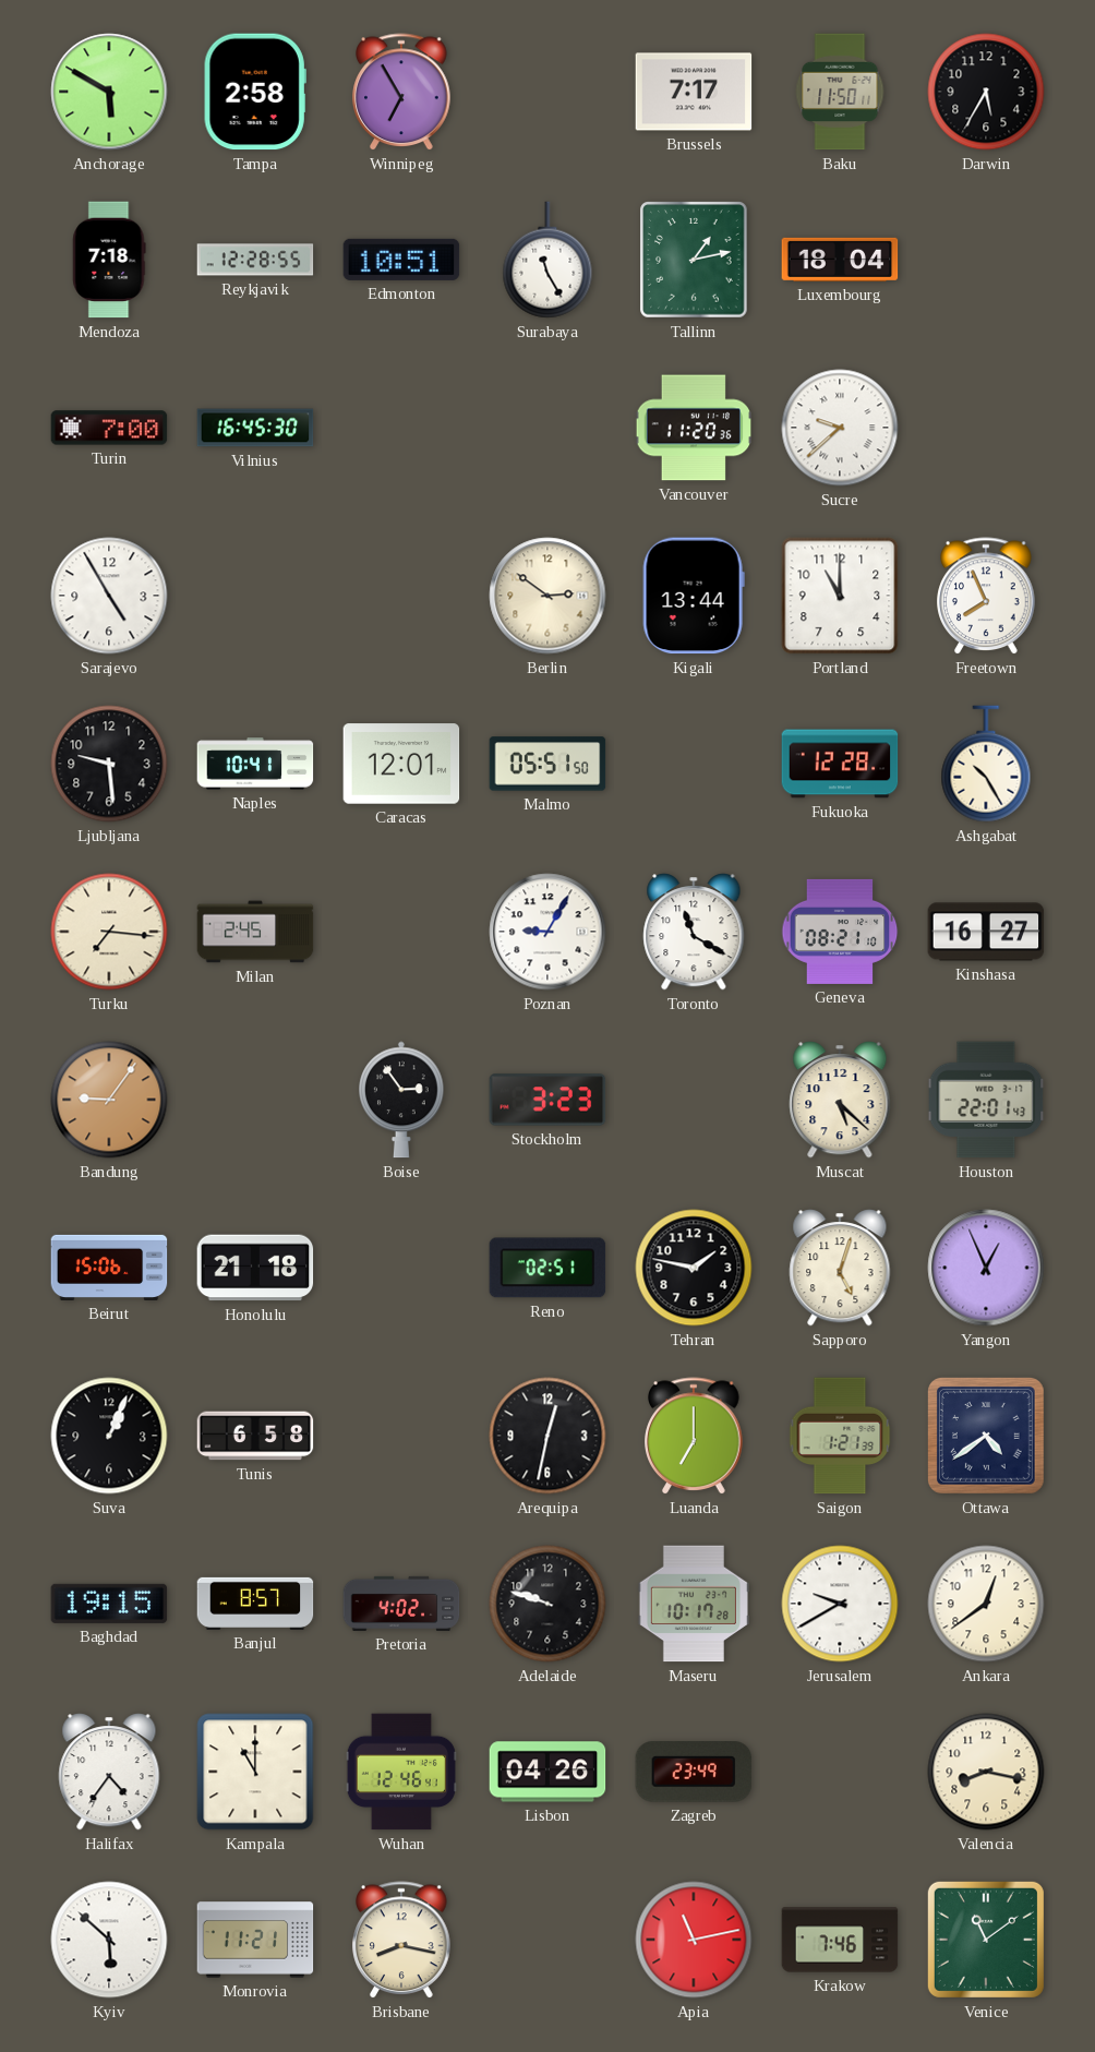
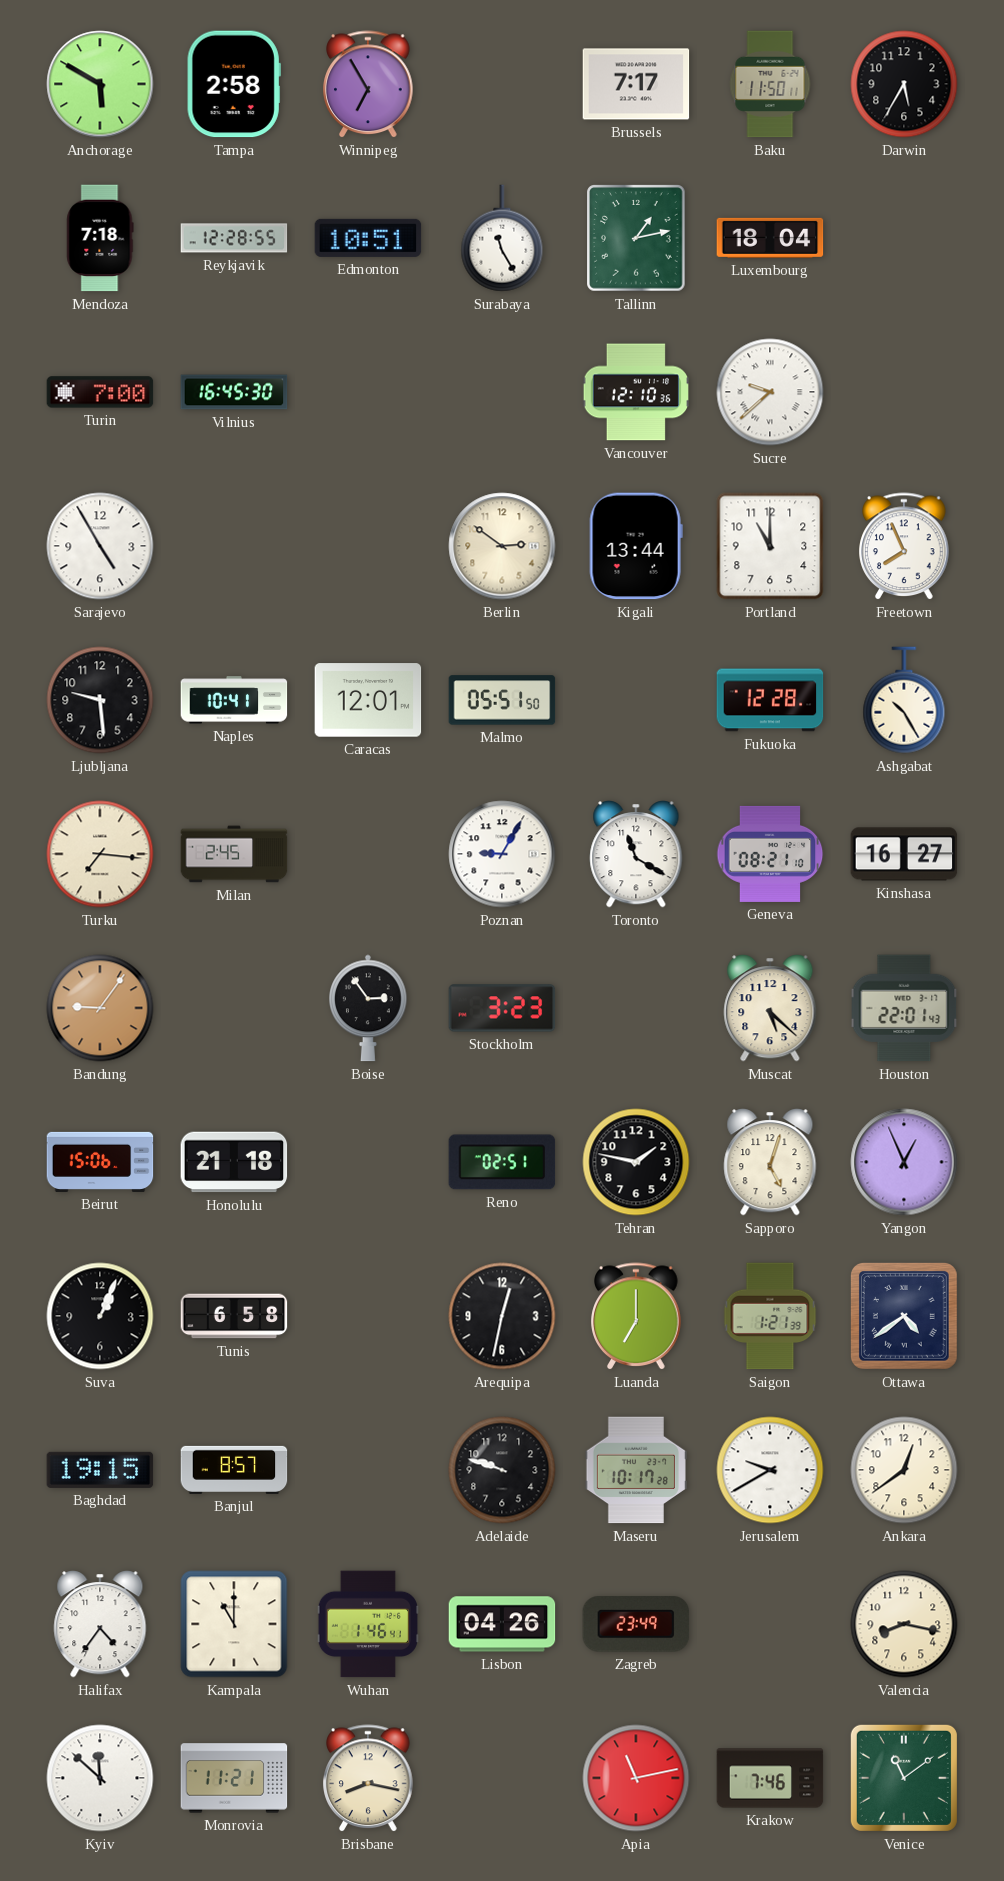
Vancouver: 11:20 -> 12:10
Pretoria: 4:02 -> none
Wuhan: 12:46 -> 1:46
Kyiv: 5:52 -> 11:52
